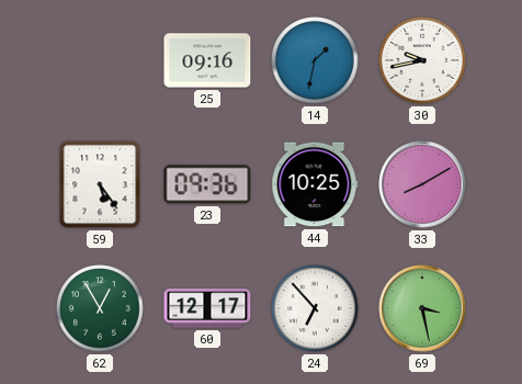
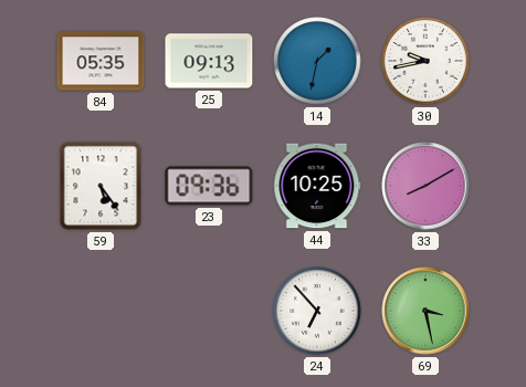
84: none -> 05:35
25: 09:16 -> 09:13
62: 12:55 -> none
60: 12:17 -> none
